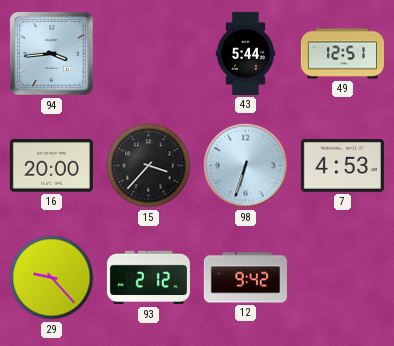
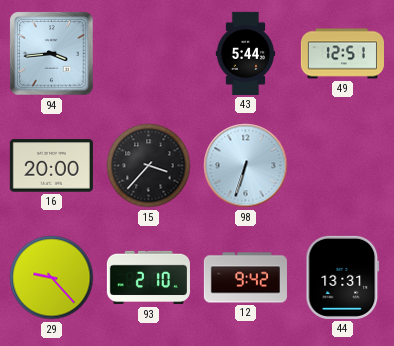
7: 4:53 -> none
93: 2:12 -> 2:10
44: none -> 13:31
